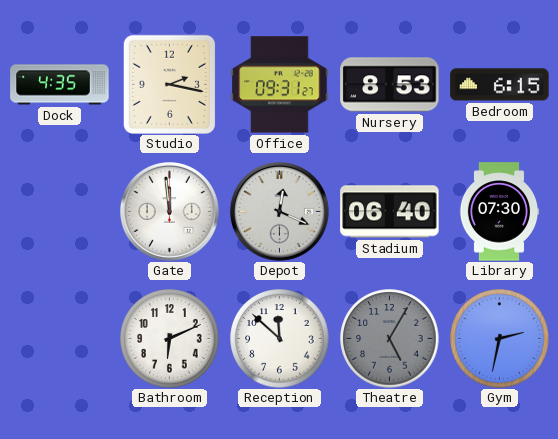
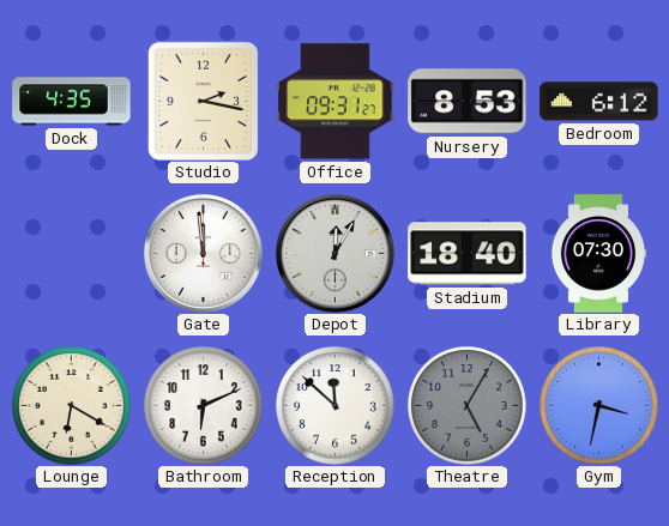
Bedroom: 6:15 -> 6:12
Depot: 12:19 -> 12:05
Stadium: 06:40 -> 18:40
Lounge: none -> 6:20
Gym: 2:32 -> 3:32
